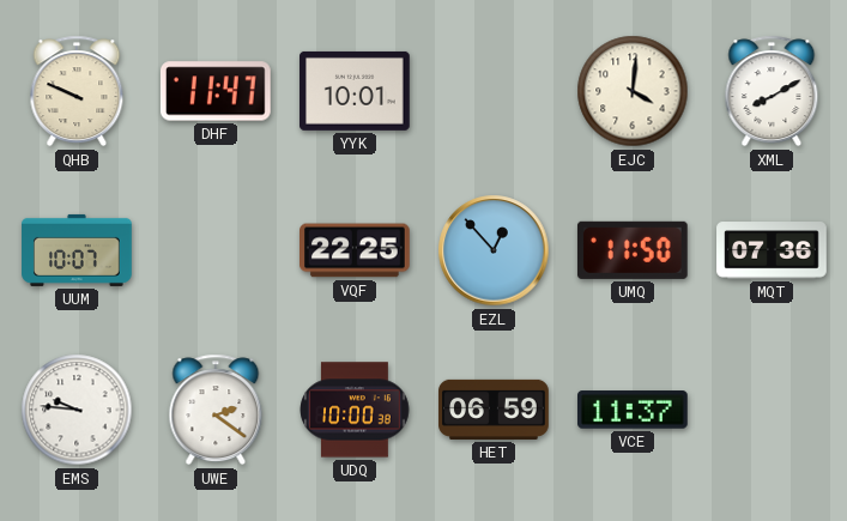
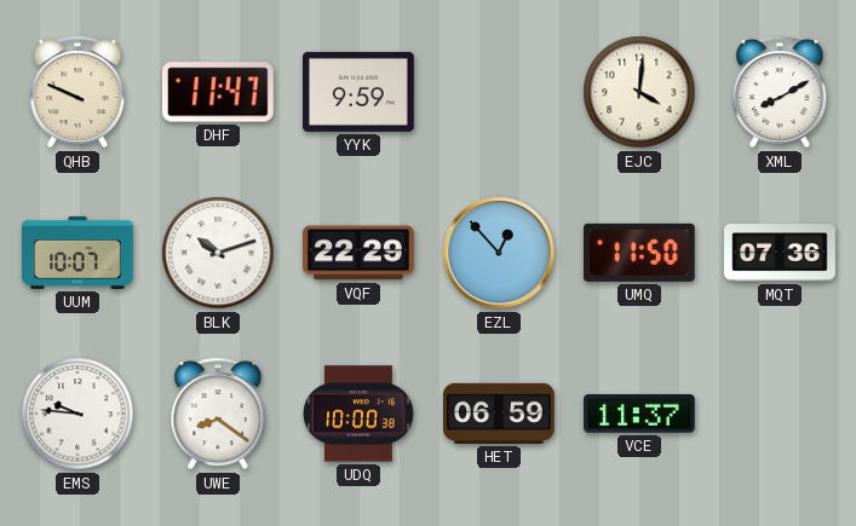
YYK: 10:01 -> 9:59
BLK: none -> 10:12
VQF: 22:25 -> 22:29
UWE: 2:21 -> 8:21
